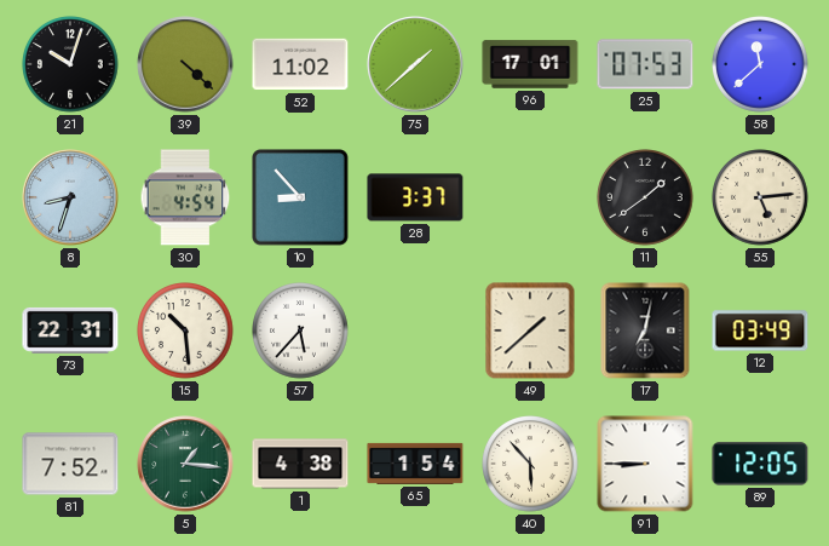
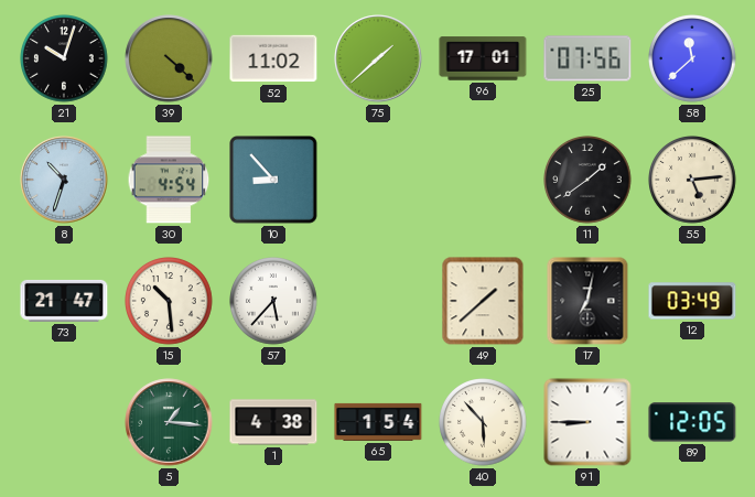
25: 07:53 -> 07:56
8: 8:33 -> 10:33
28: 3:37 -> none
73: 22:31 -> 21:47
81: 7:52 -> none
